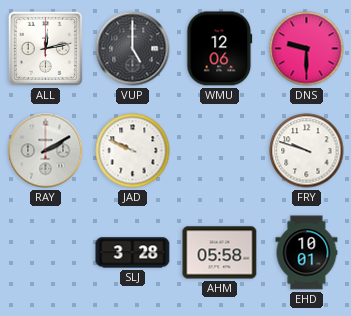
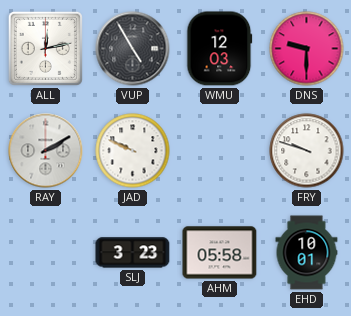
VUP: 5:00 -> 4:55
WMU: 12:06 -> 12:03
SLJ: 3:28 -> 3:23
